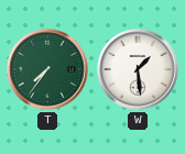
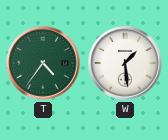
T: 7:36 -> 4:36
